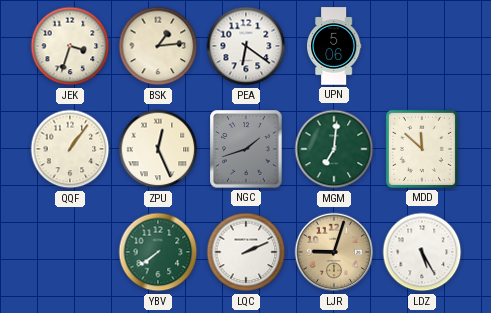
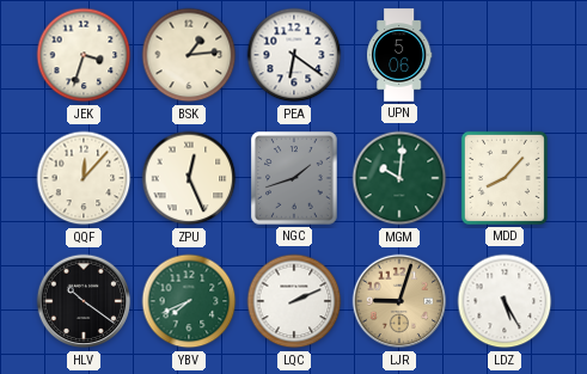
QQF: 1:06 -> 12:07
MGM: 7:01 -> 10:01
MDD: 11:52 -> 8:07
HLV: none -> 10:21
YBV: 7:39 -> 7:41
